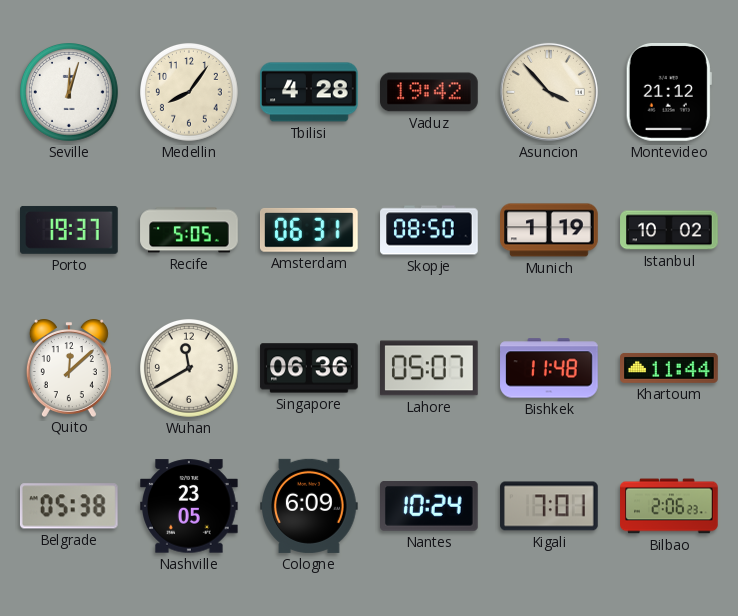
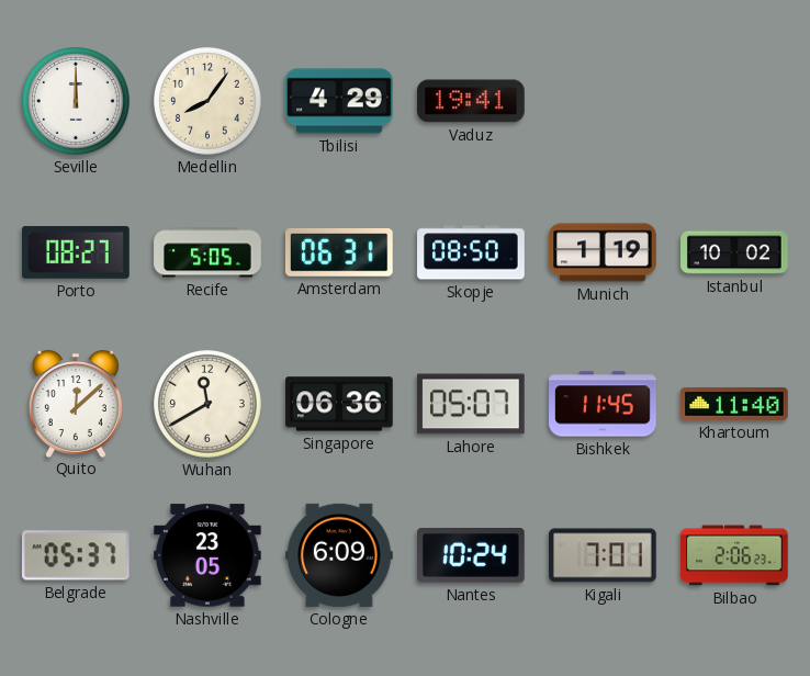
Seville: 12:03 -> 12:00
Tbilisi: 4:28 -> 4:29
Vaduz: 19:42 -> 19:41
Asuncion: 3:53 -> none
Montevideo: 21:12 -> none
Porto: 19:37 -> 08:27
Bishkek: 11:48 -> 11:45
Khartoum: 11:44 -> 11:40
Belgrade: 05:38 -> 05:37
